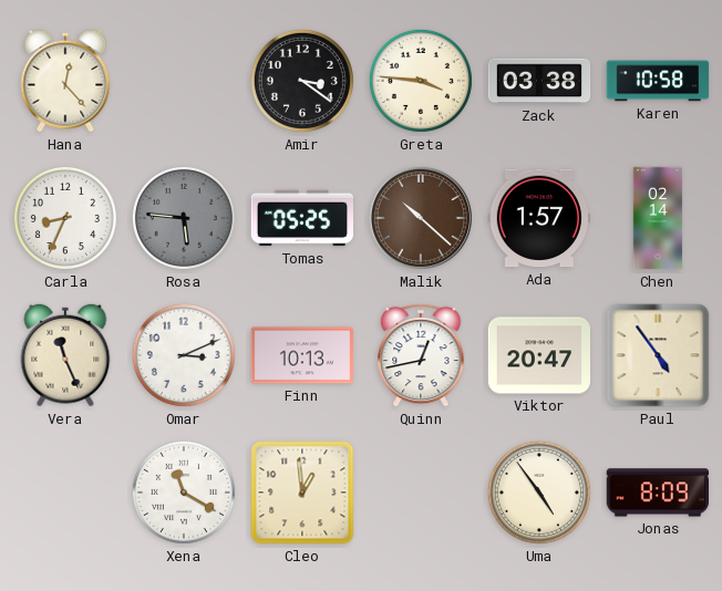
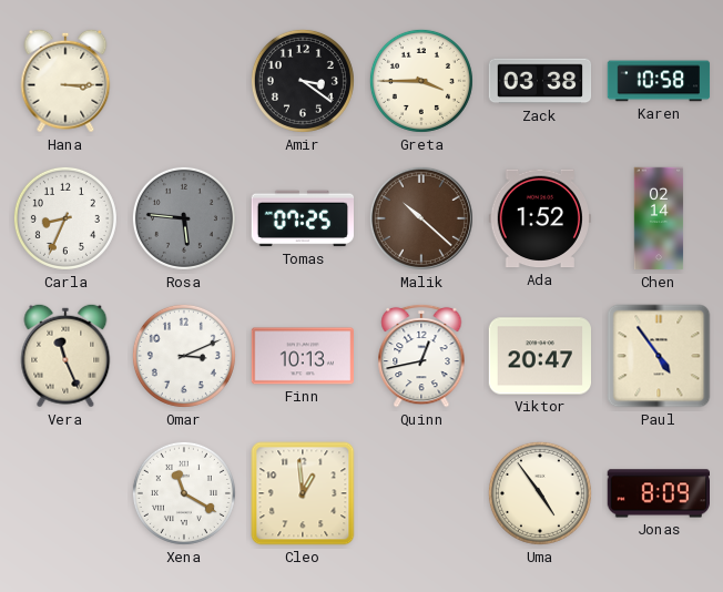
Hana: 12:23 -> 3:15
Greta: 3:46 -> 3:45
Tomas: 05:25 -> 07:25
Ada: 1:57 -> 1:52
